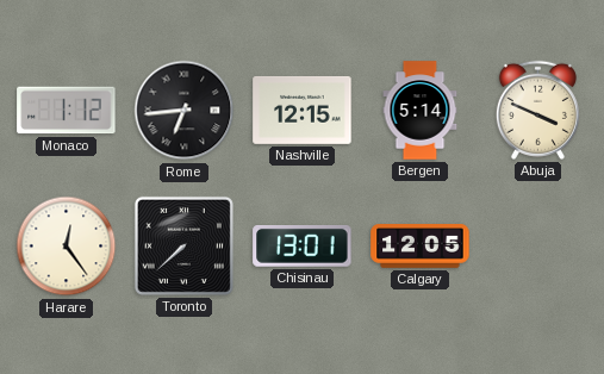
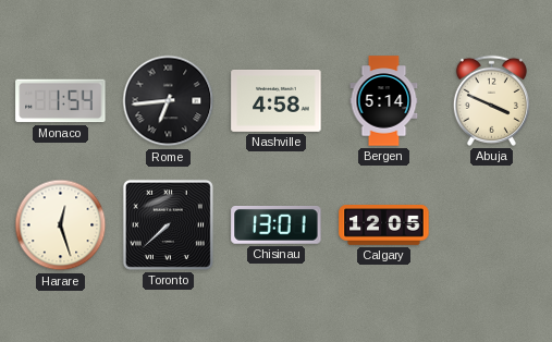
Monaco: 1:12 -> 1:54
Nashville: 12:15 -> 4:58
Harare: 12:24 -> 12:27
